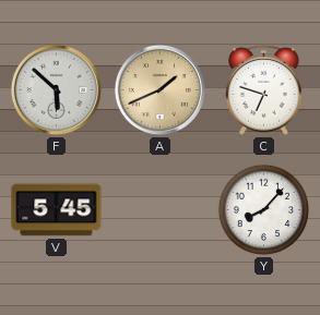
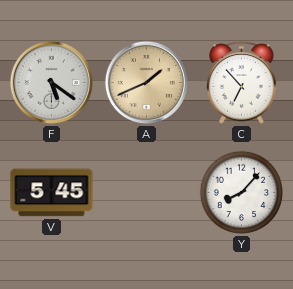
F: 5:52 -> 5:21
C: 6:48 -> 6:53
